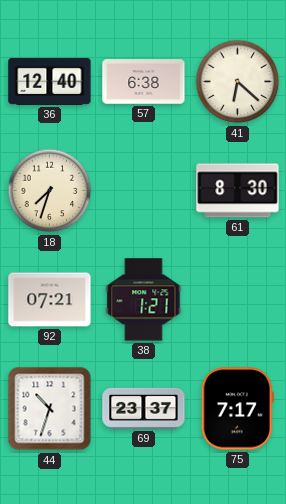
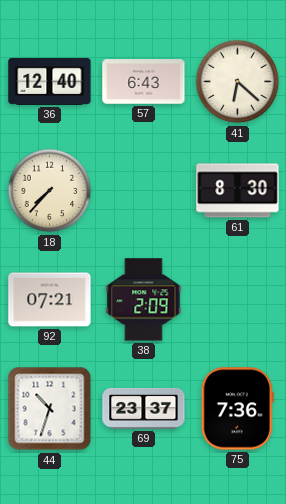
57: 6:38 -> 6:43
18: 7:33 -> 7:37
38: 1:21 -> 2:09
75: 7:17 -> 7:36
